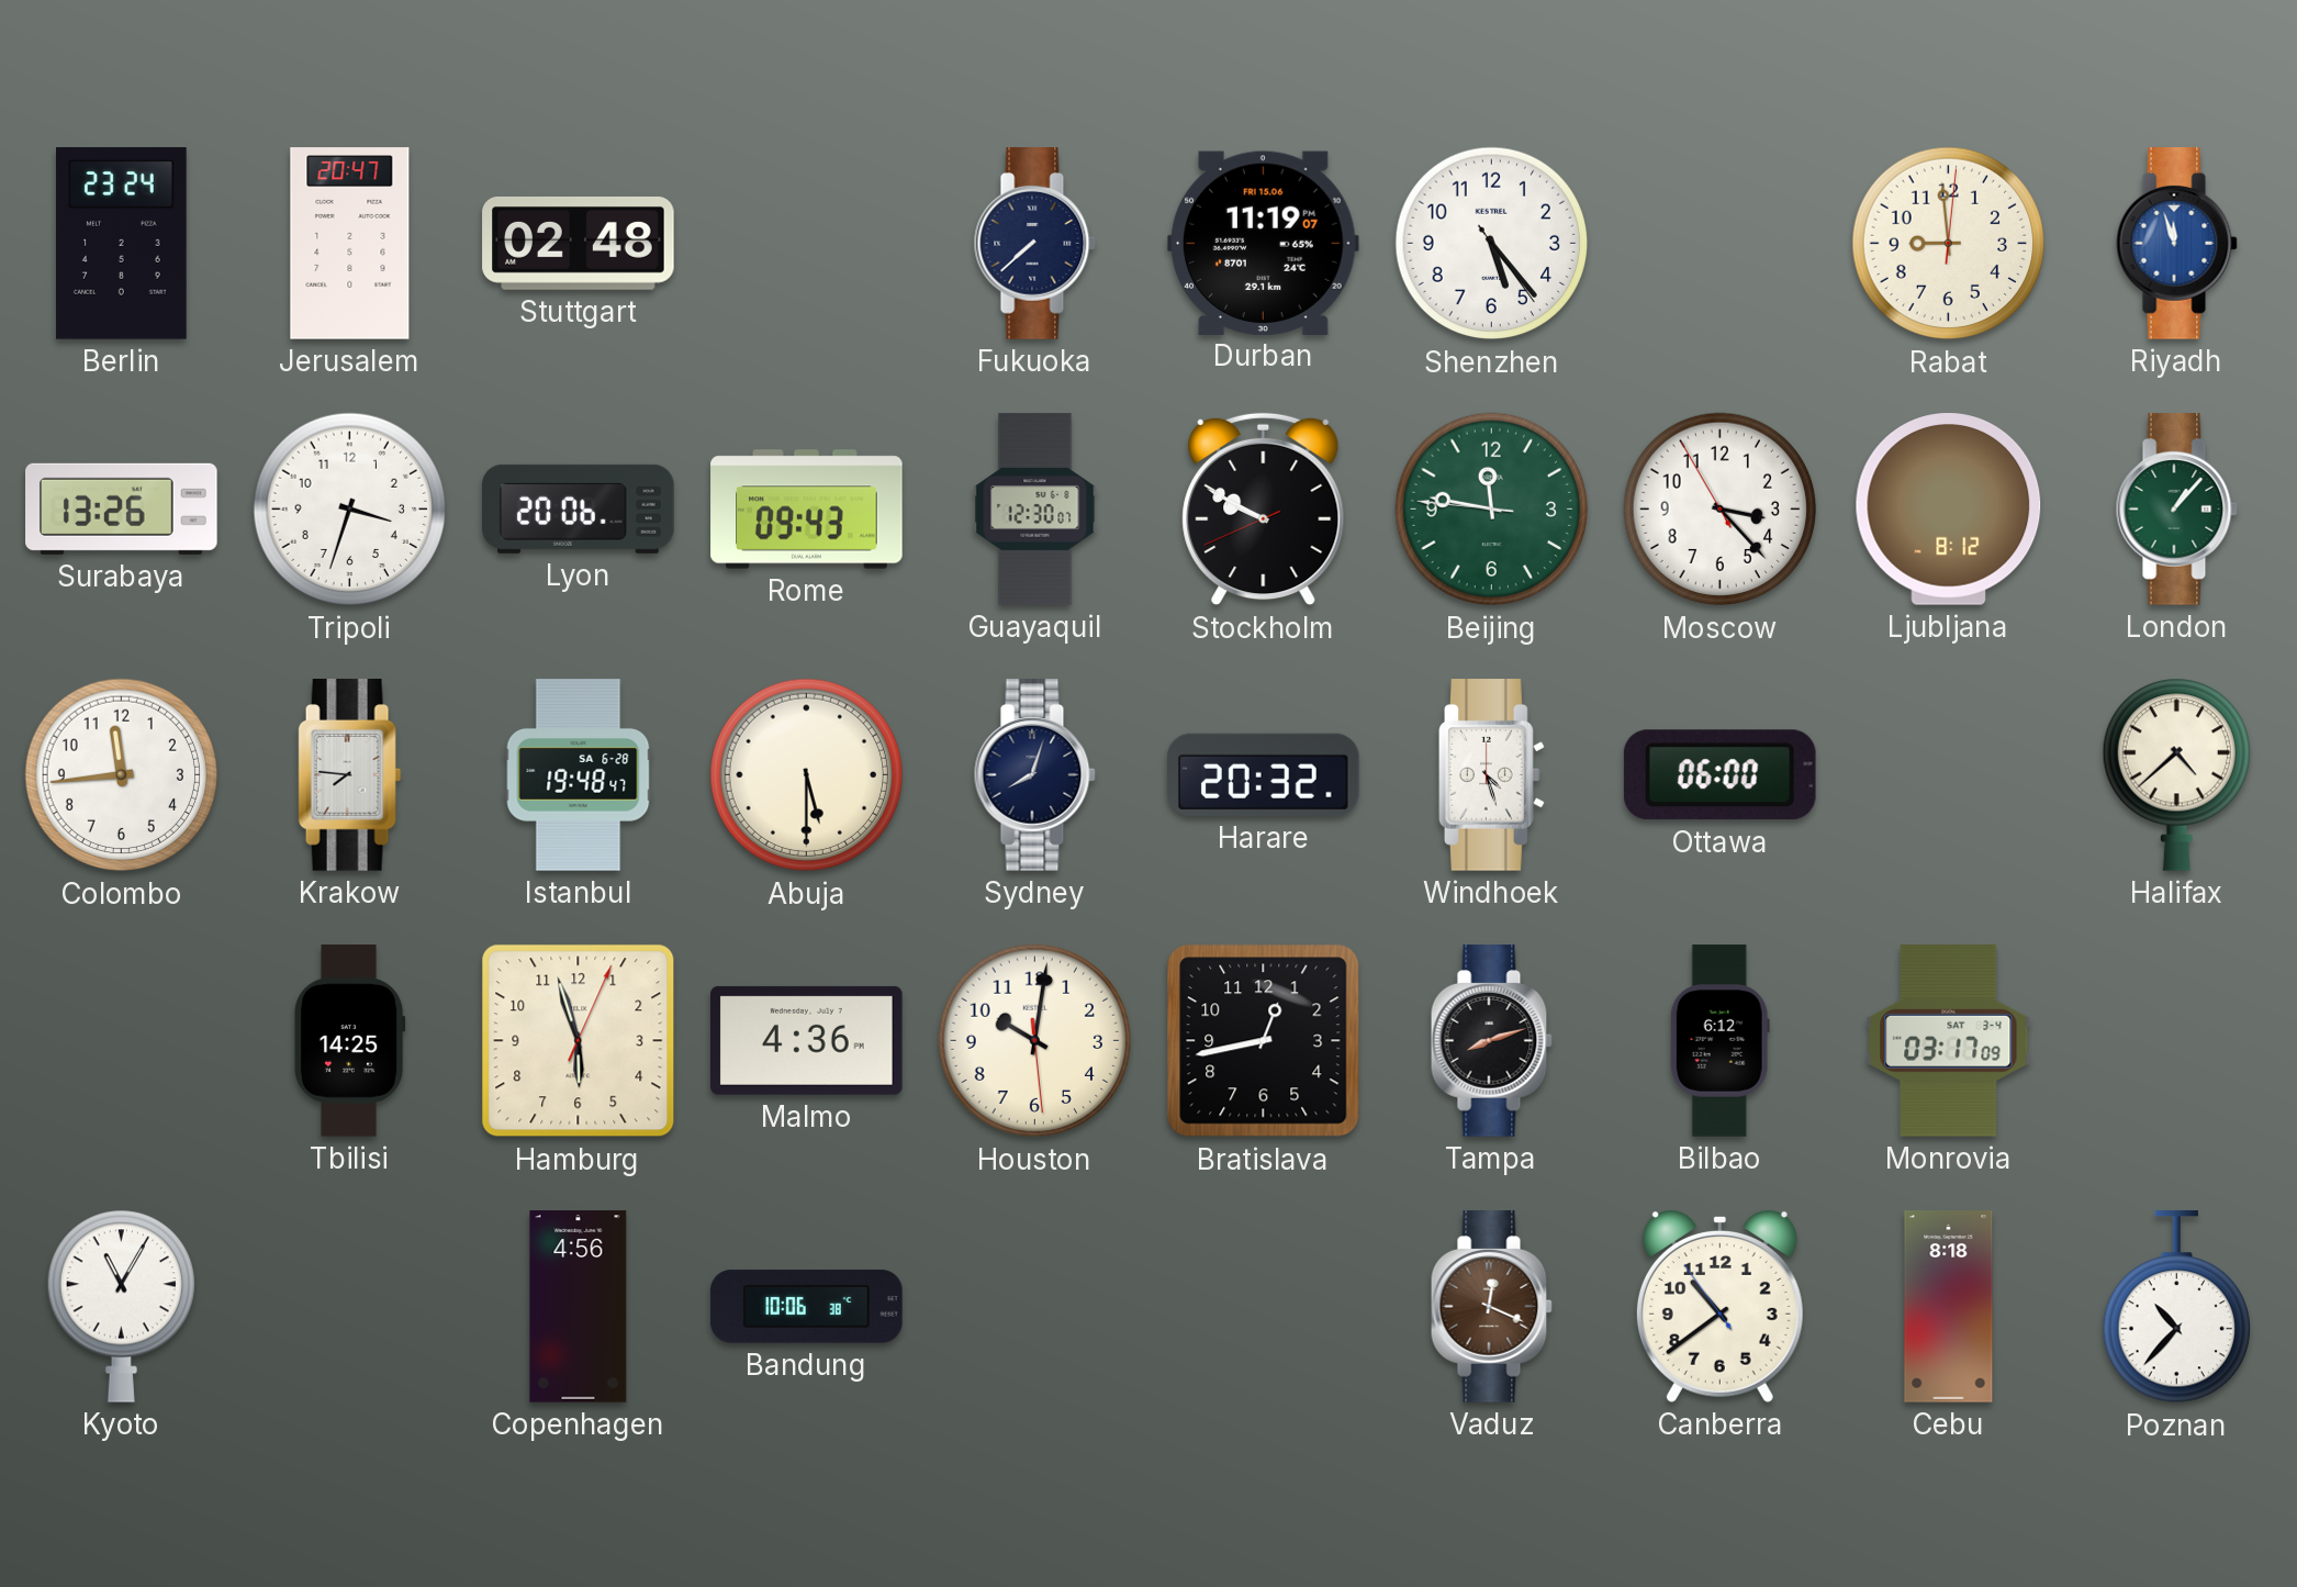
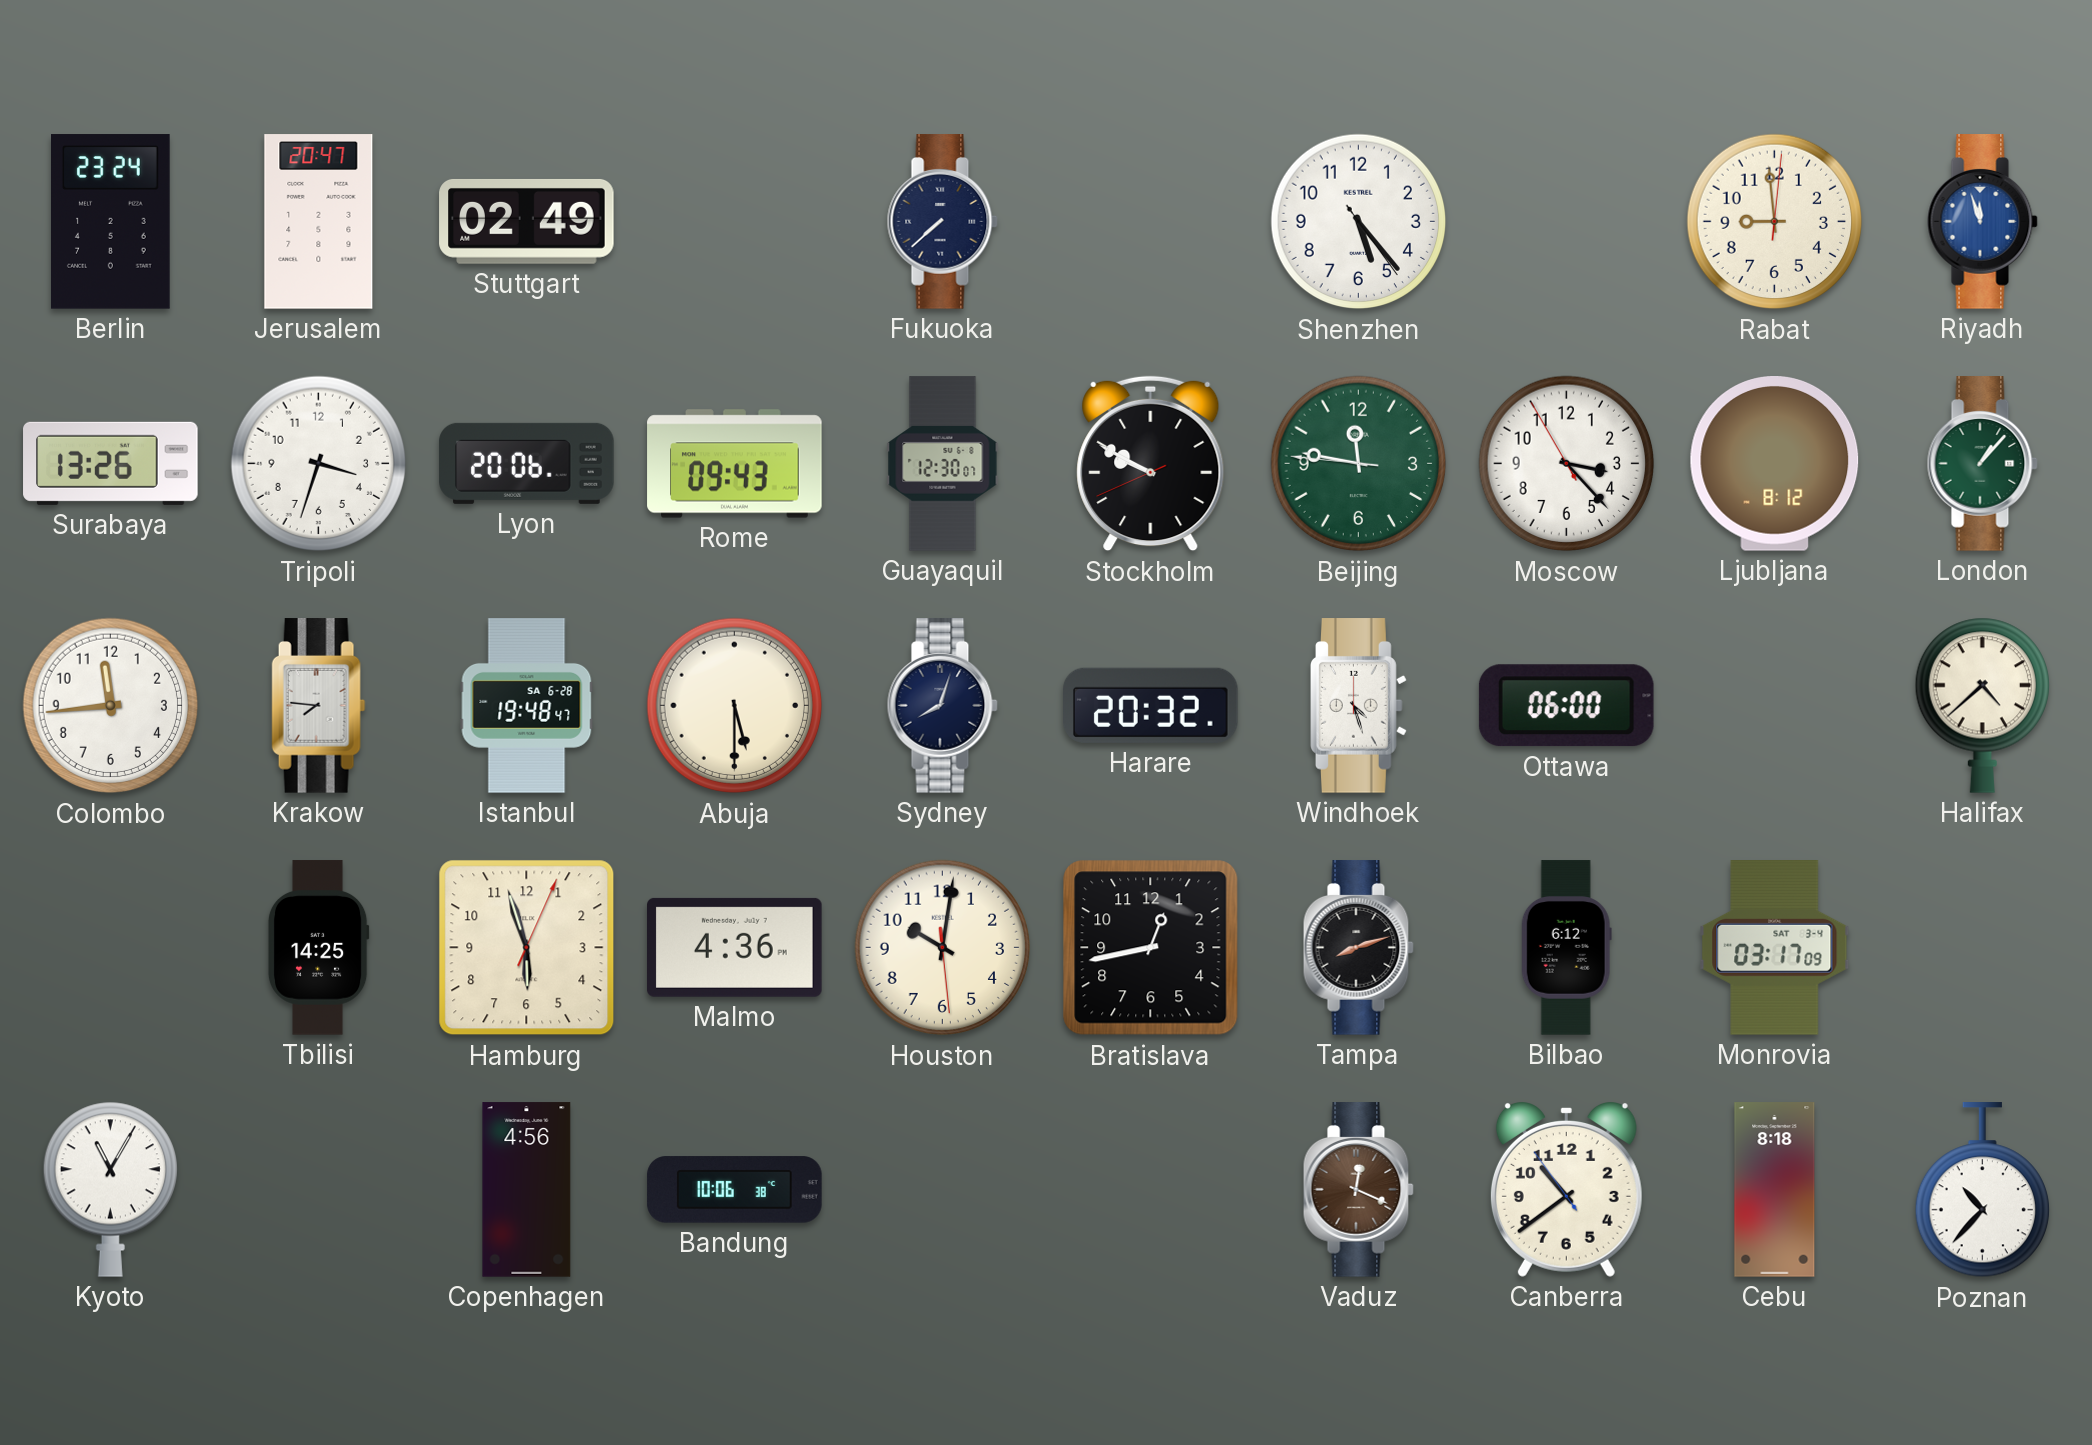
Stuttgart: 02:48 -> 02:49
Durban: 11:19 -> none
